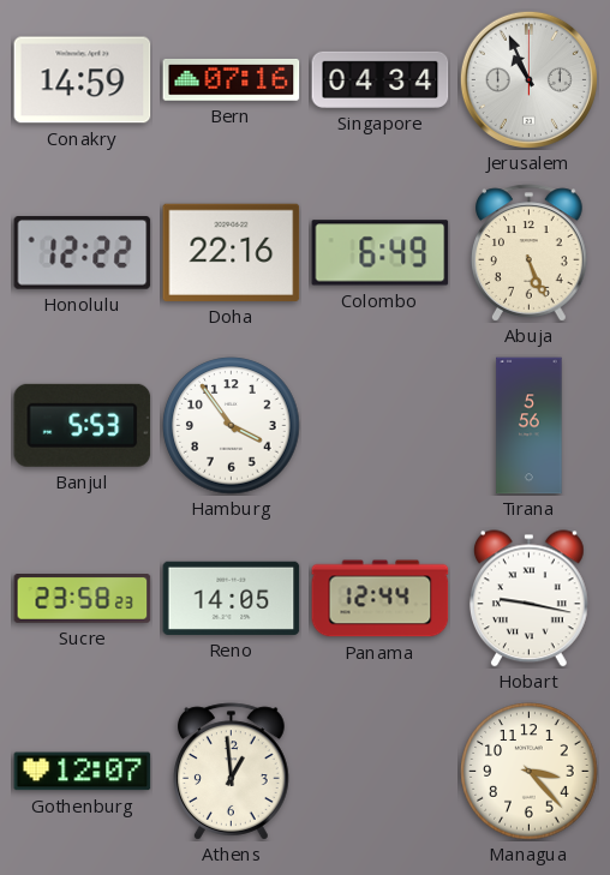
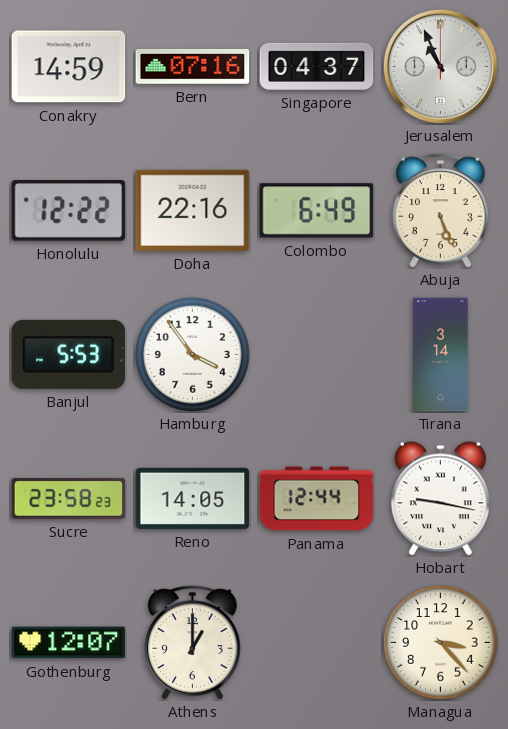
Singapore: 04:34 -> 04:37
Tirana: 5:56 -> 3:14
Athens: 12:59 -> 1:00
